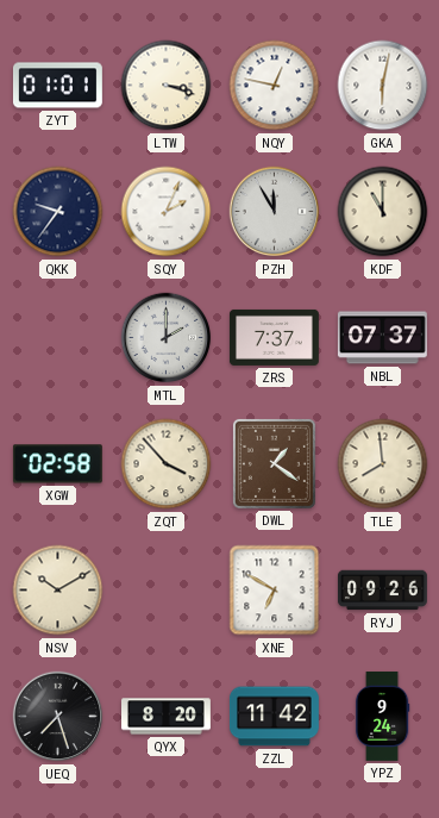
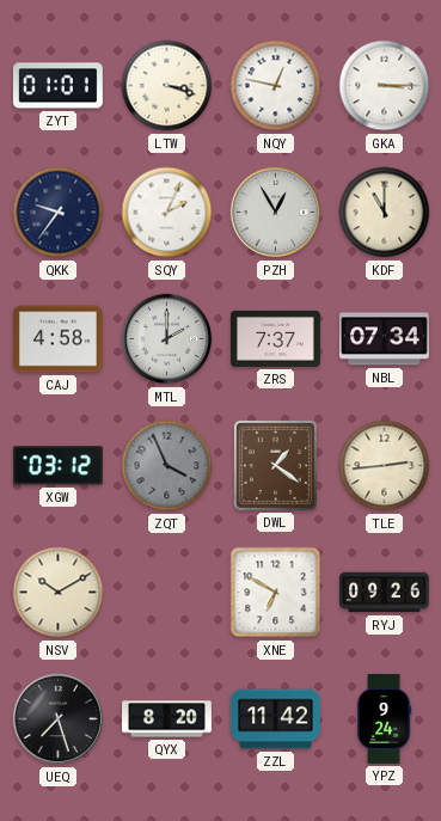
GKA: 6:02 -> 3:15
PZH: 11:55 -> 12:55
CAJ: none -> 4:58
NBL: 07:37 -> 07:34
XGW: 02:58 -> 03:12
ZQT: 3:53 -> 3:56
ZQT dial: cream -> grey
TLE: 7:59 -> 2:44
